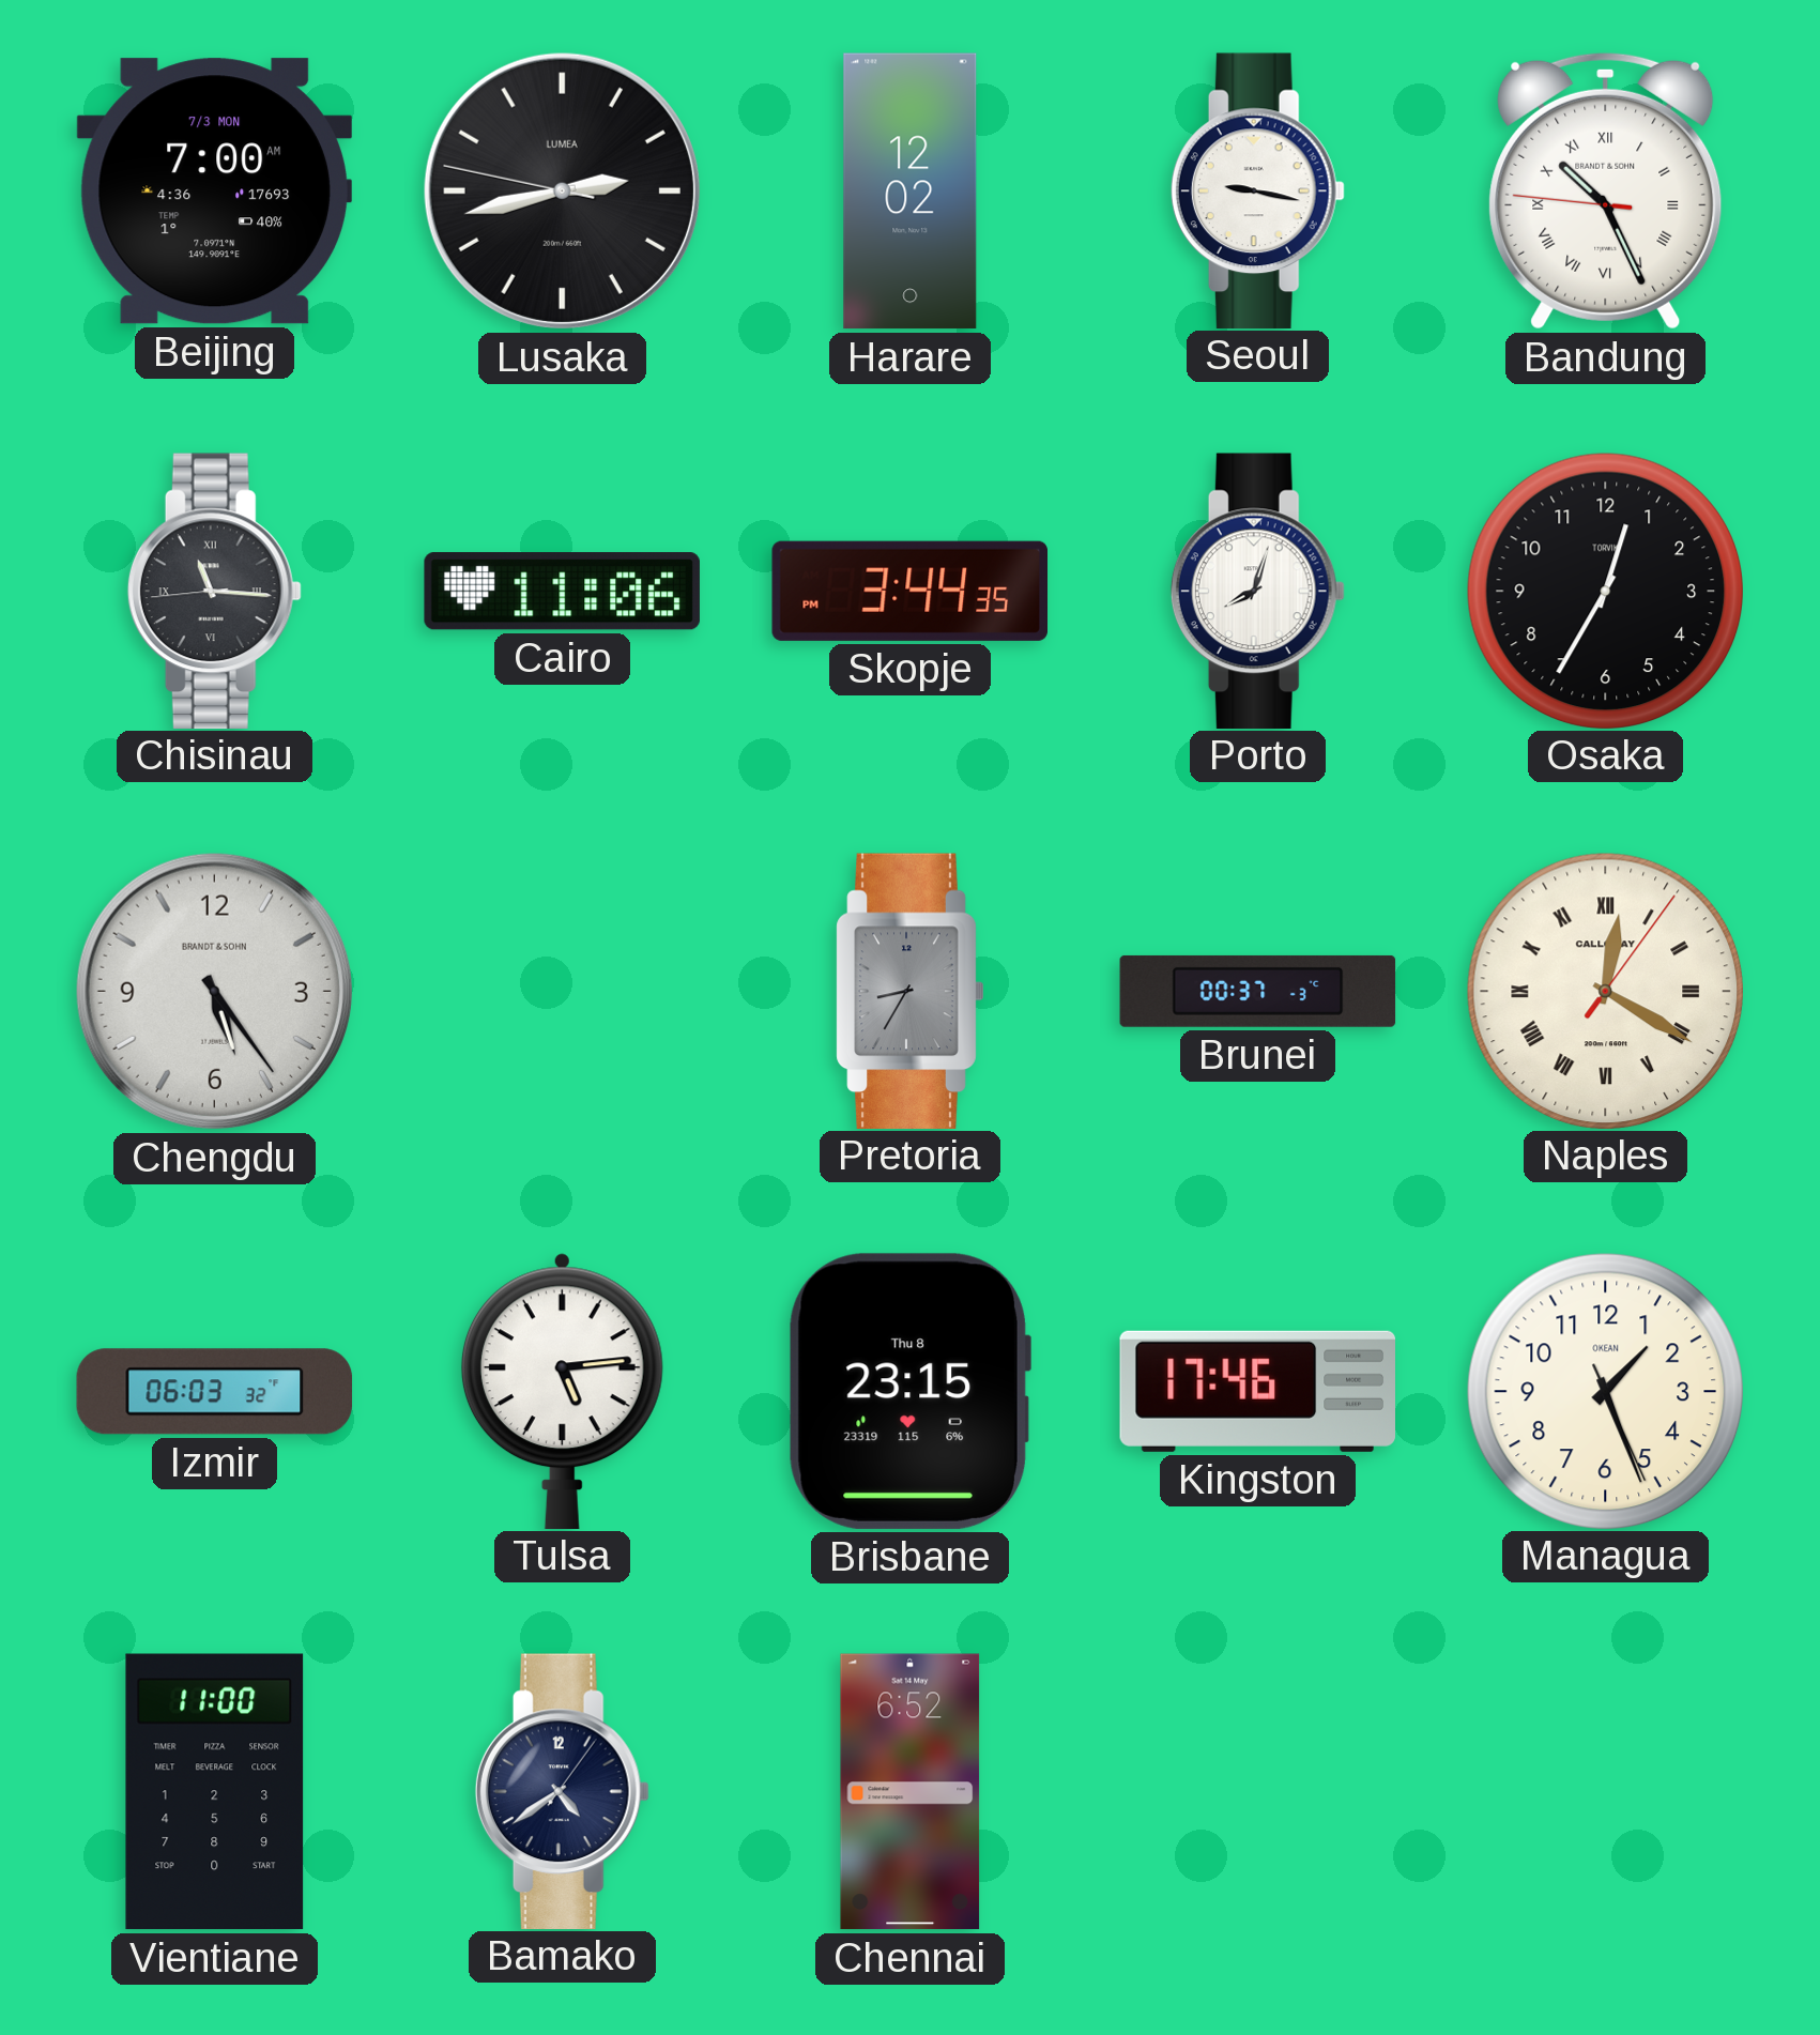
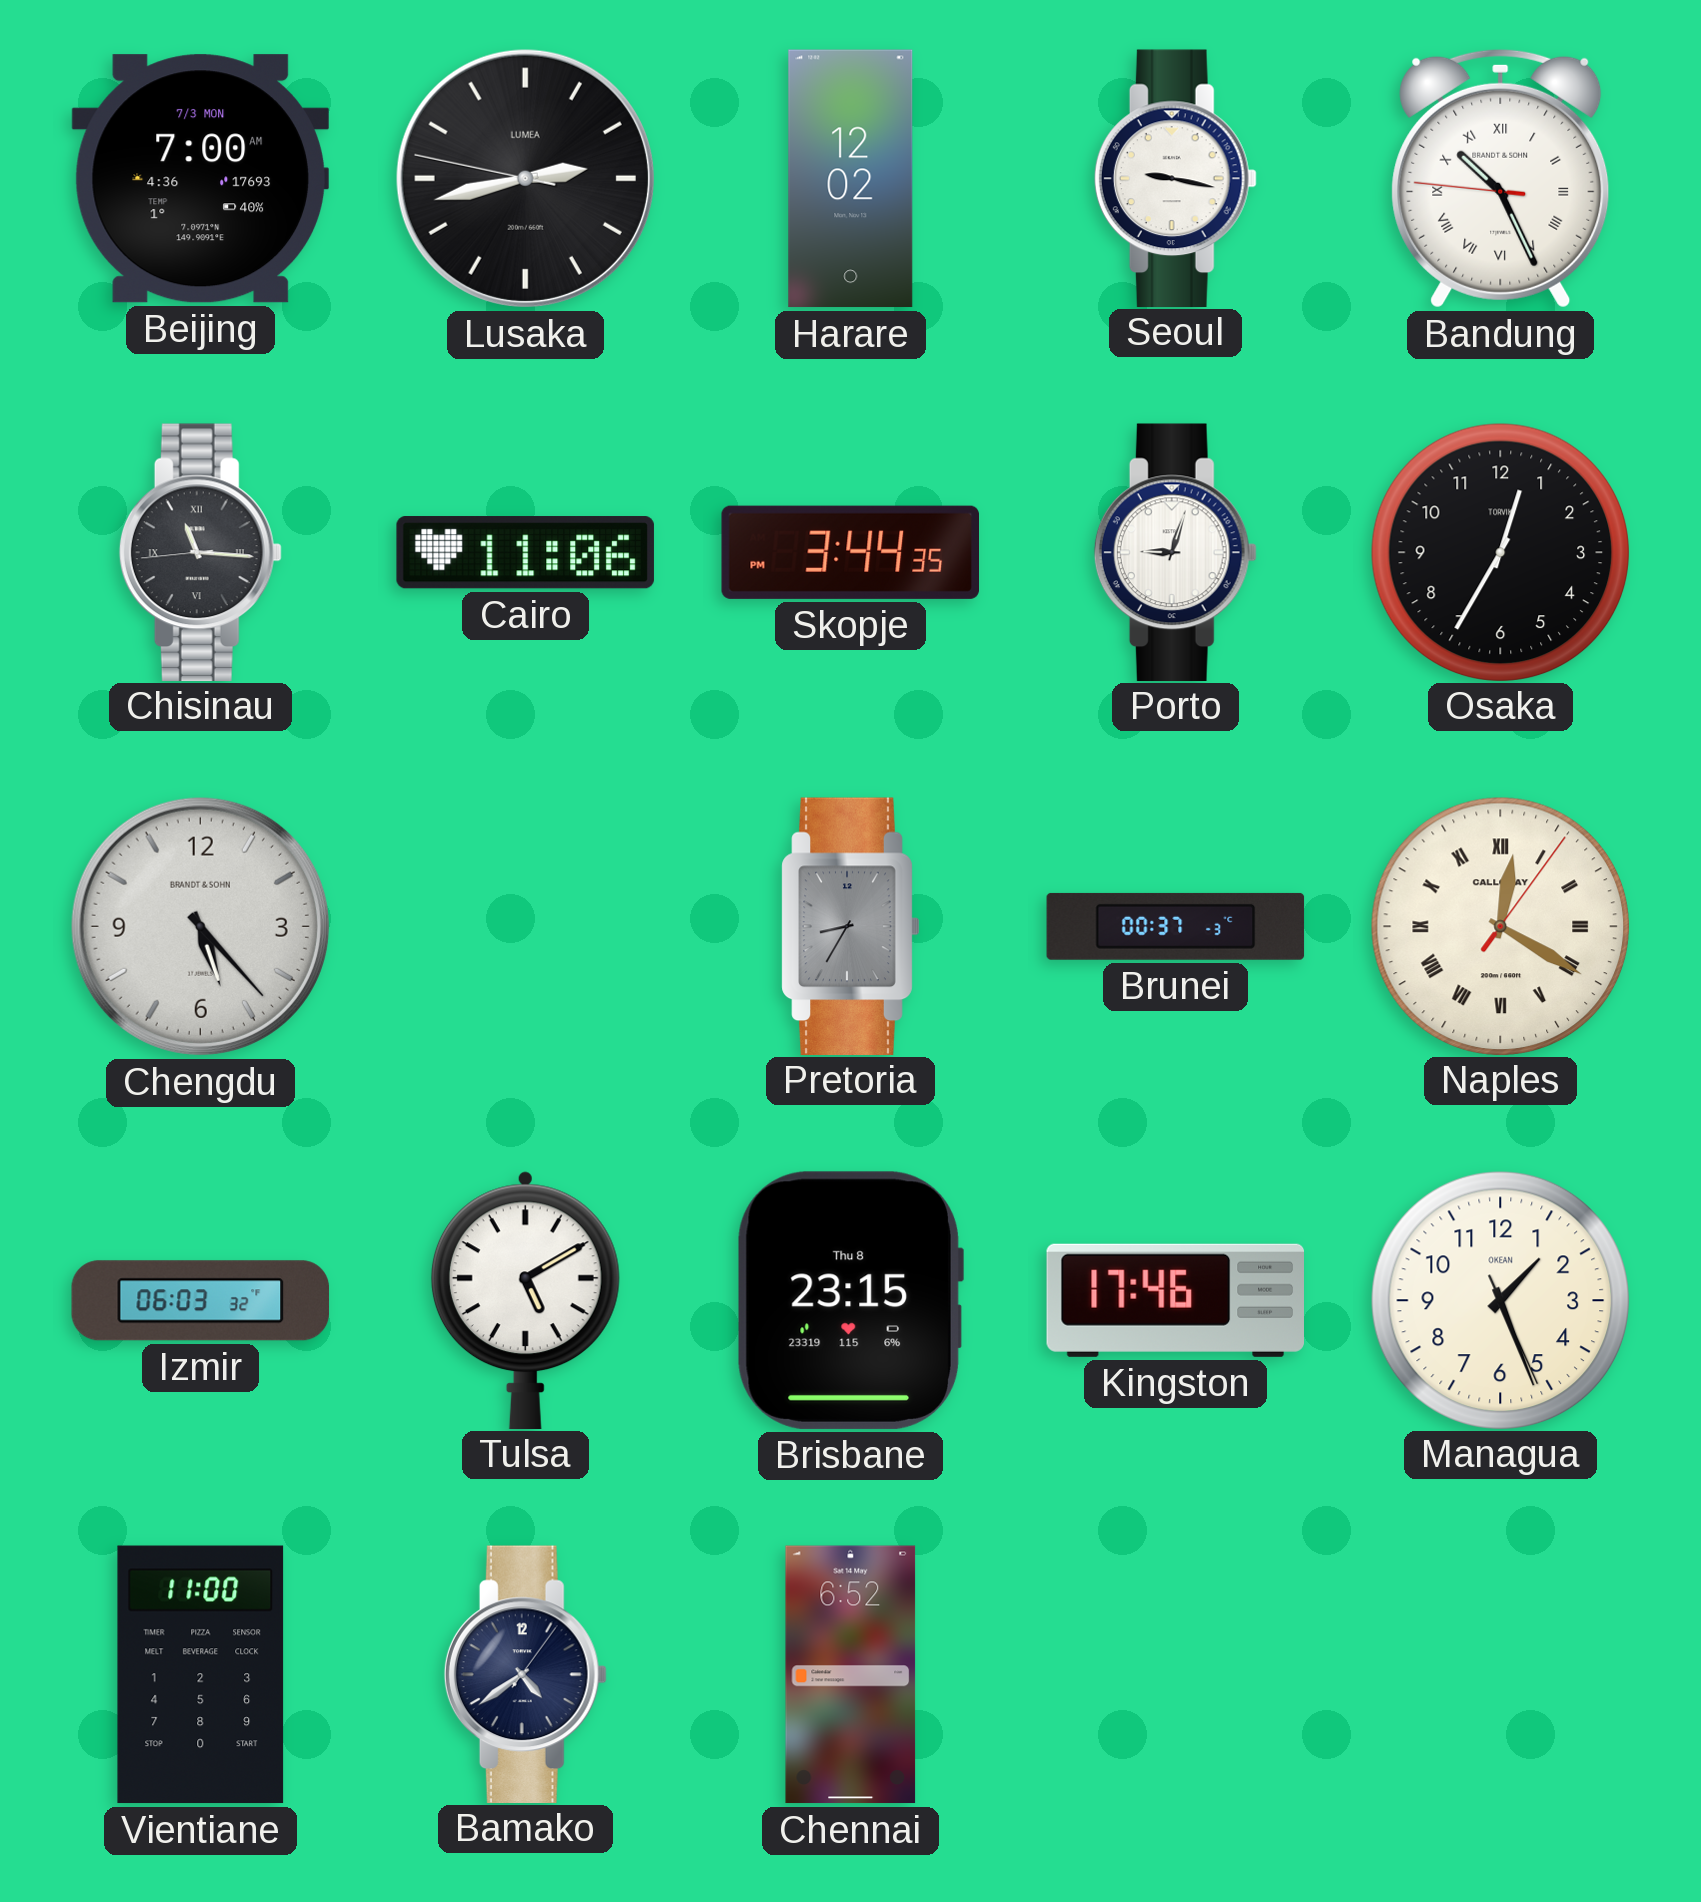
Porto: 8:03 -> 9:03
Chengdu: 5:24 -> 5:23
Tulsa: 5:14 -> 5:10
